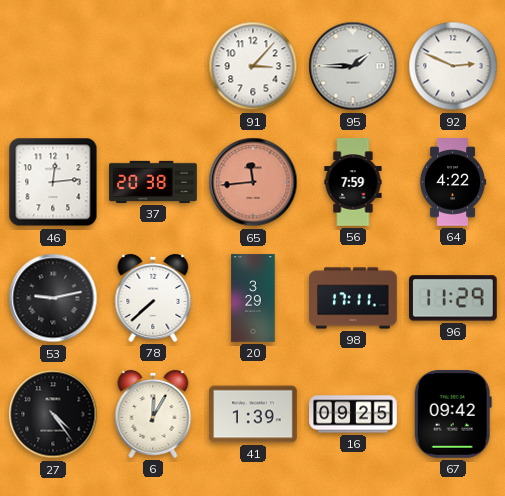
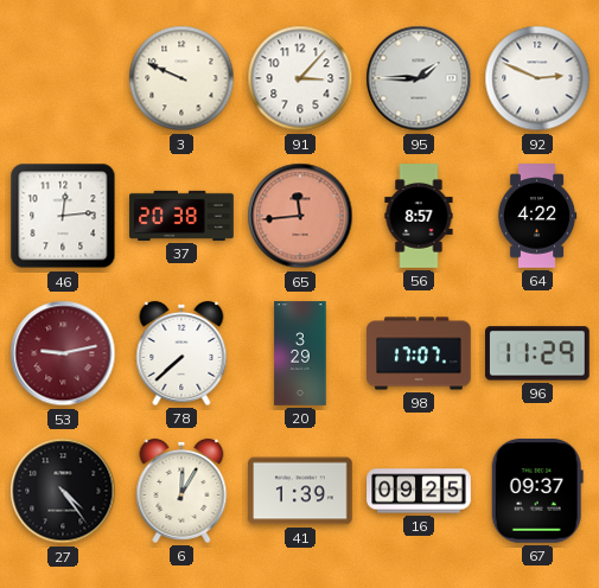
3: none -> 9:49
56: 7:59 -> 8:57
53 dial: black -> burgundy
98: 17:11 -> 17:07
67: 09:42 -> 09:37
